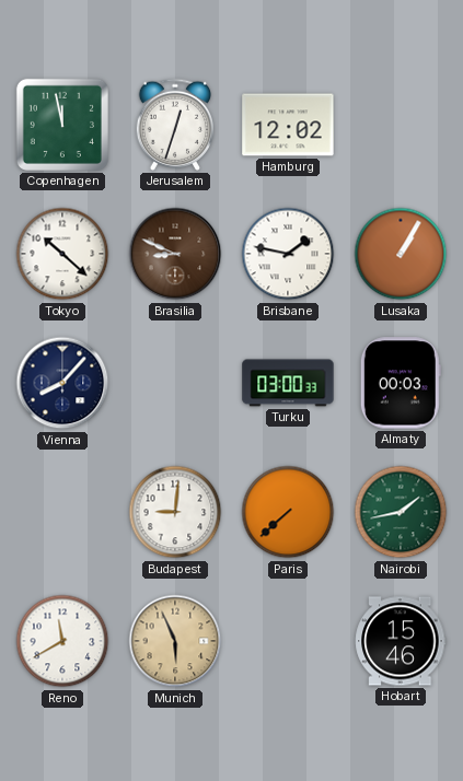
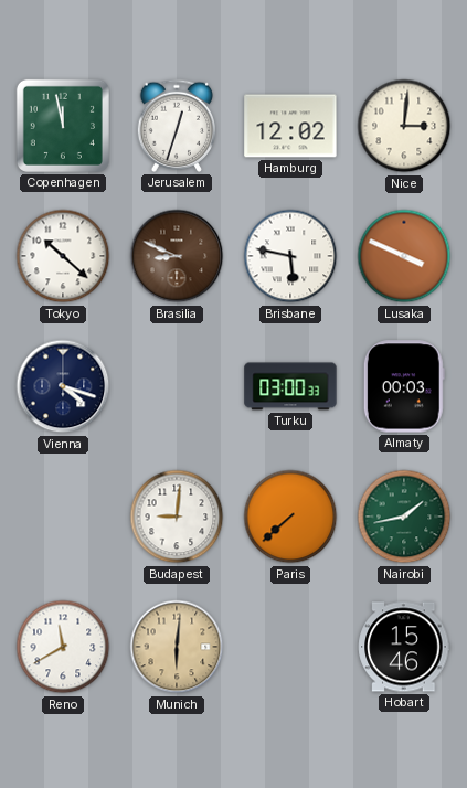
Nice: none -> 3:01
Brisbane: 1:47 -> 5:47
Lusaka: 1:05 -> 3:49
Vienna: 8:07 -> 4:18
Munich: 5:56 -> 6:01
